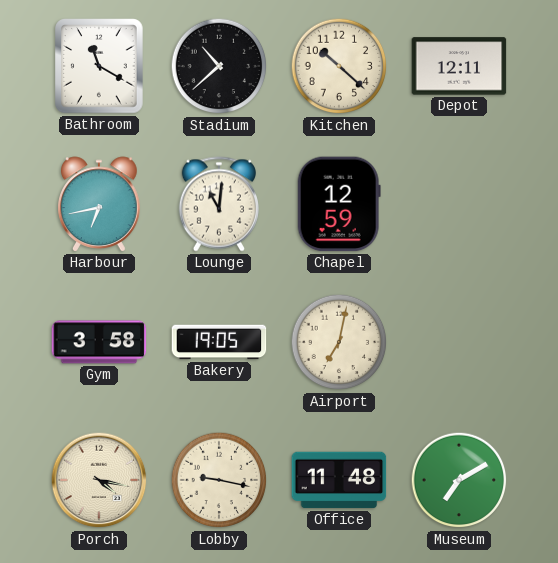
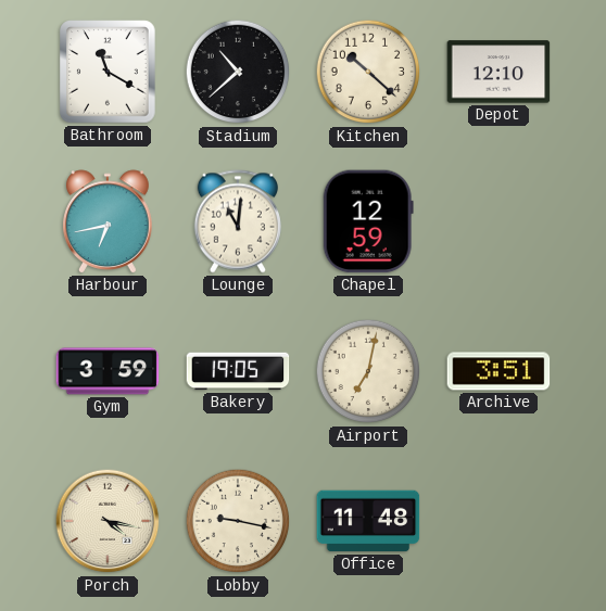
Depot: 12:11 -> 12:10
Gym: 3:58 -> 3:59
Archive: none -> 3:51
Museum: 7:10 -> none
